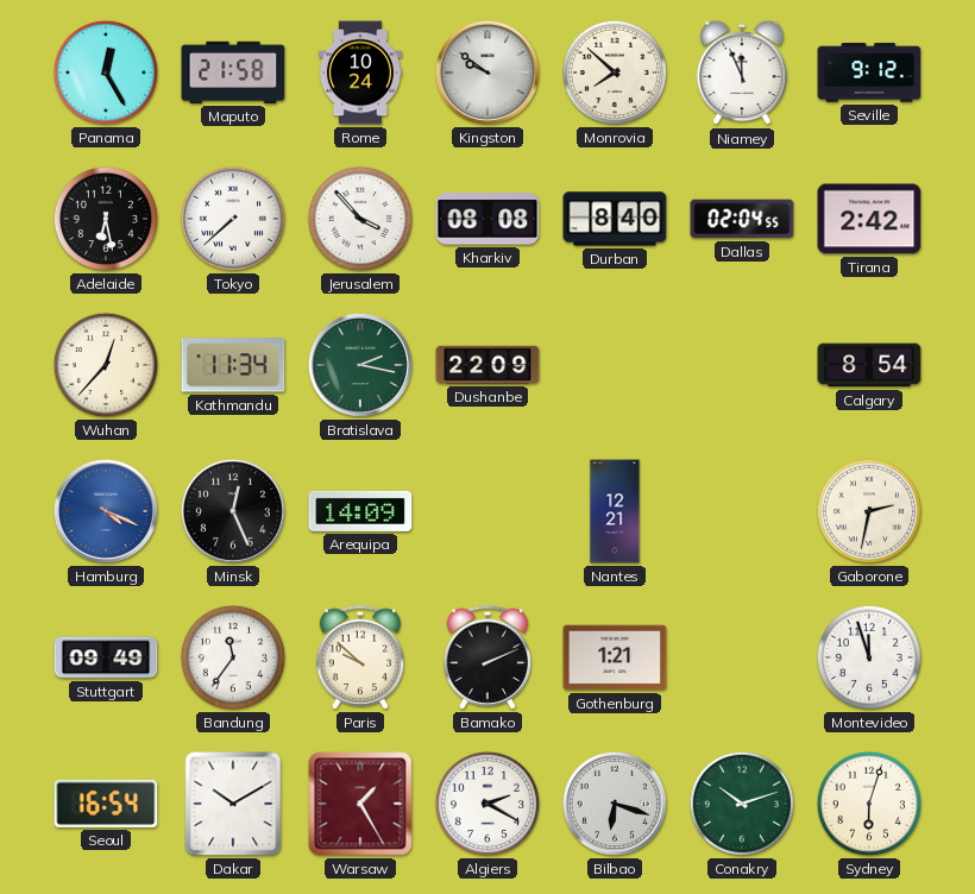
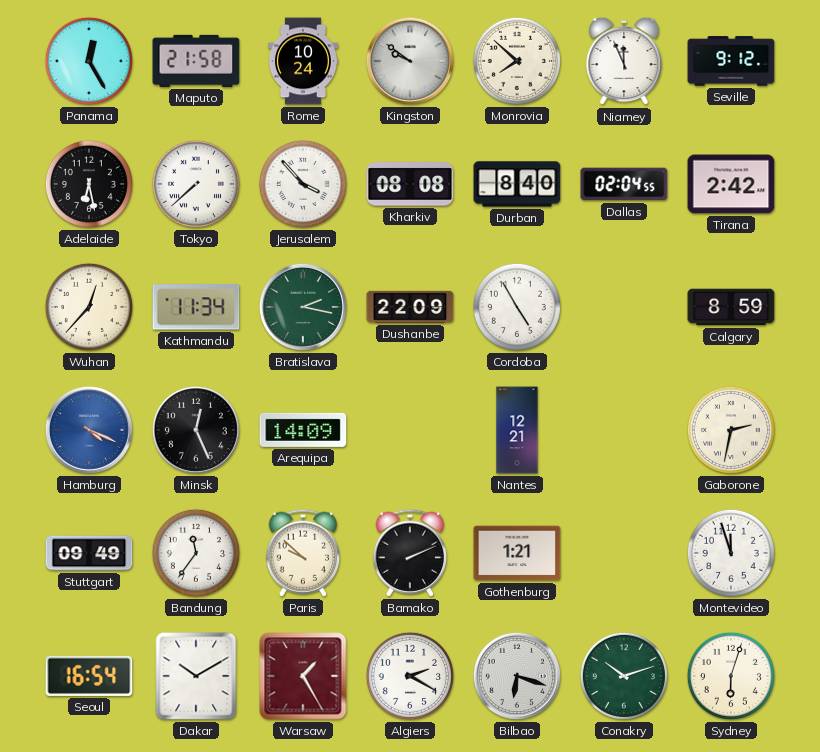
Cordoba: none -> 4:55
Calgary: 8:54 -> 8:59
